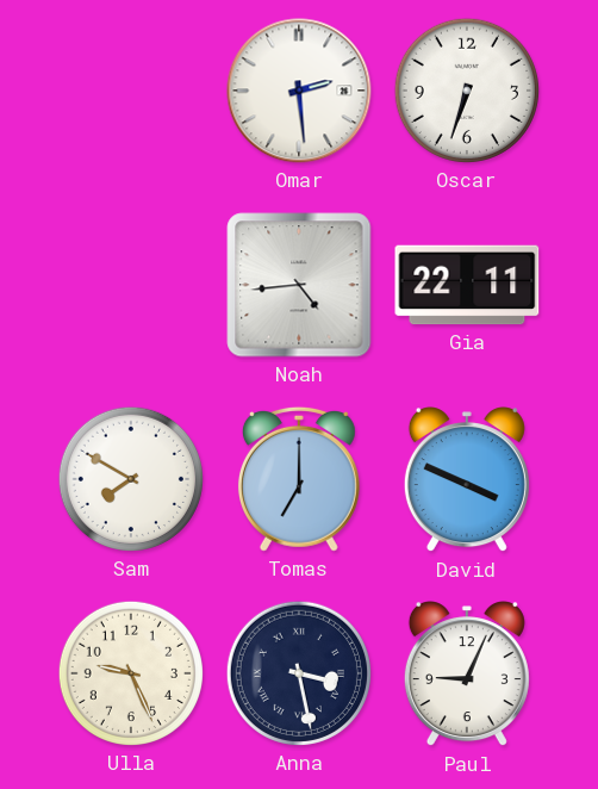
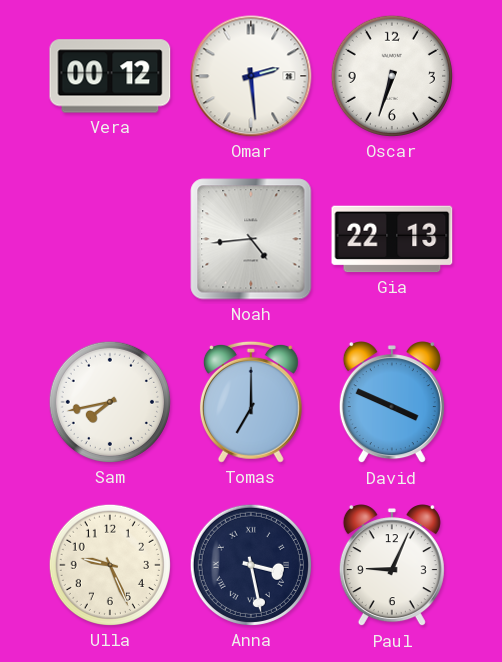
Vera: none -> 00:12
Gia: 22:11 -> 22:13
Sam: 7:50 -> 7:43
